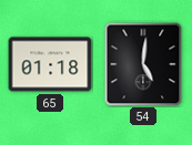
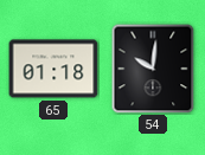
54: 5:01 -> 10:01
